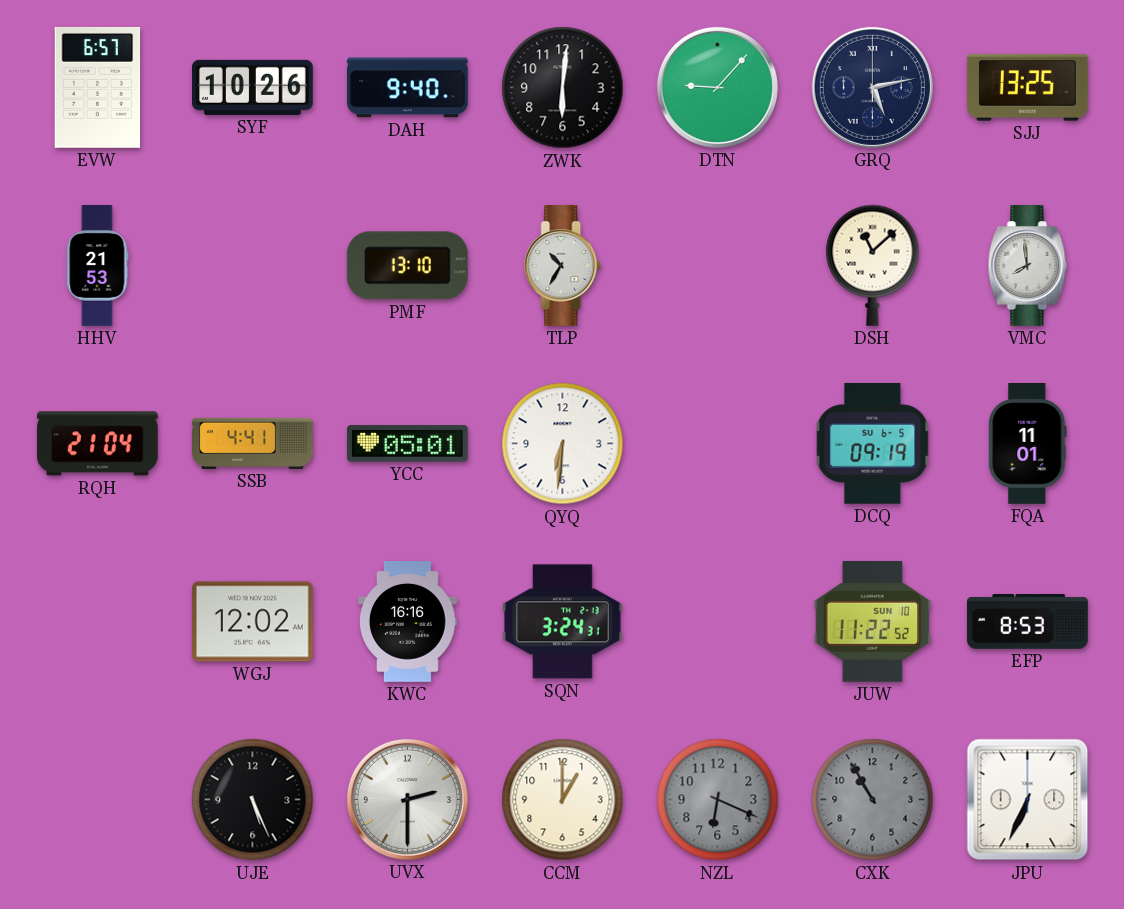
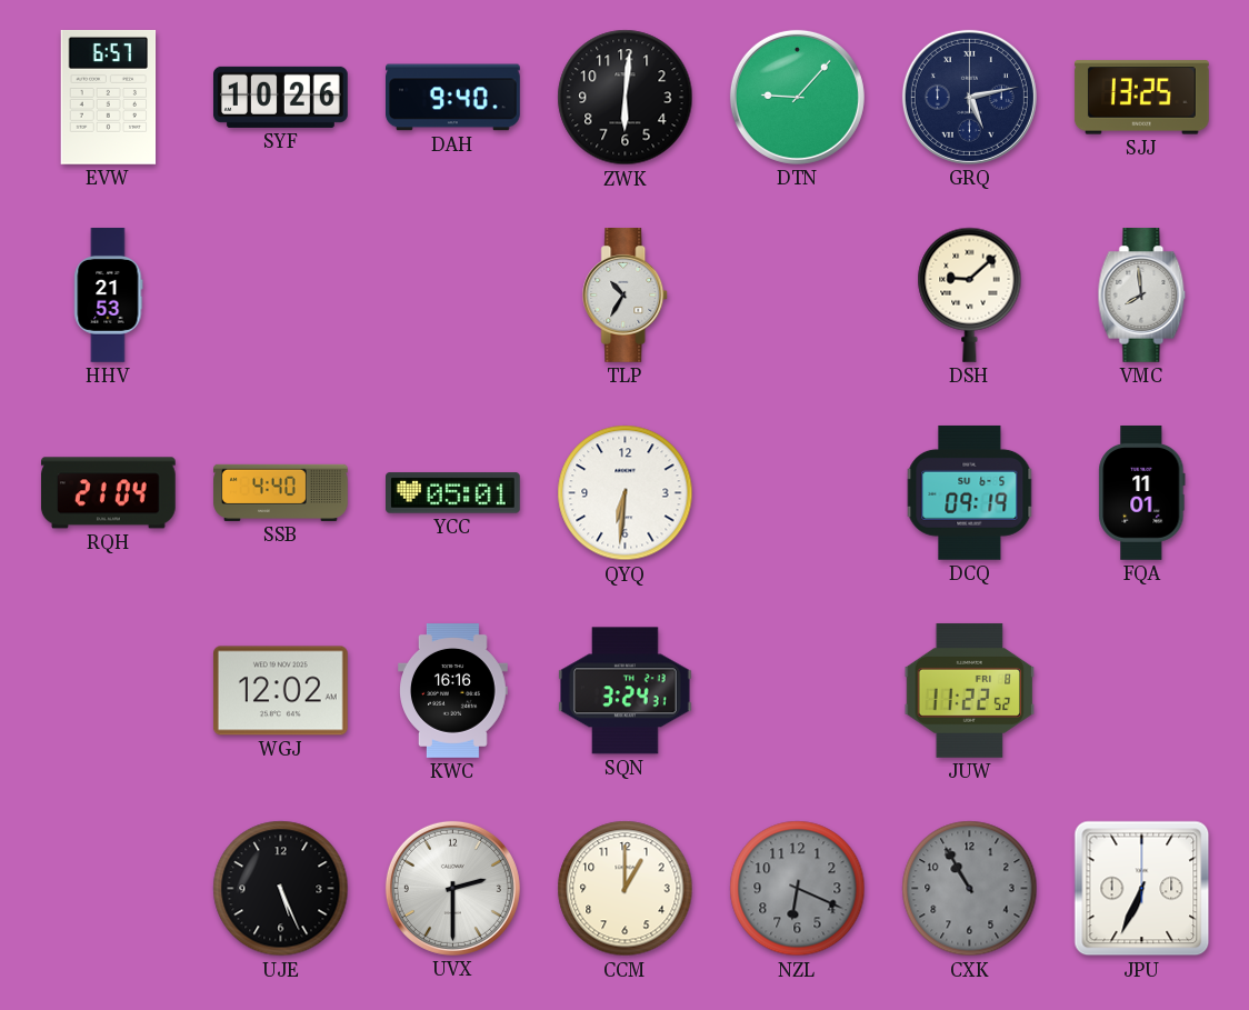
PMF: 13:10 -> none
DSH: 11:08 -> 9:08
SSB: 4:41 -> 4:40
JUW date: SUN 10 -> FRI 8
EFP: 8:53 -> none
